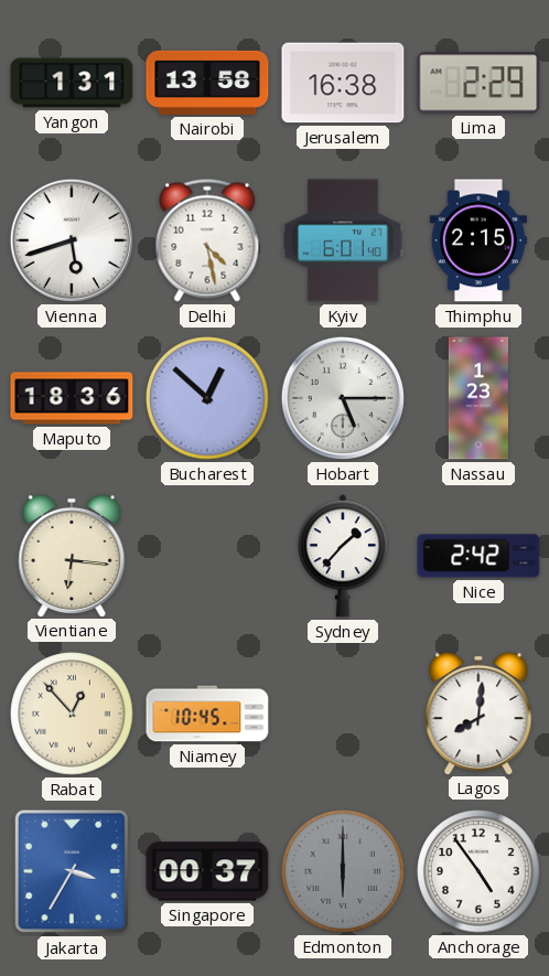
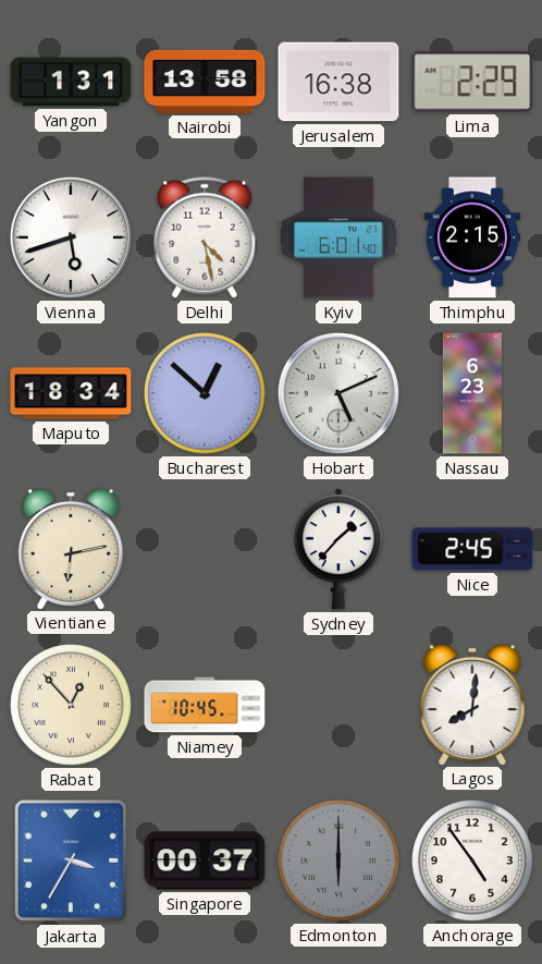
Maputo: 18:36 -> 18:34
Hobart: 5:15 -> 5:11
Nassau: 1:23 -> 6:23
Vientiane: 6:16 -> 6:13
Nice: 2:42 -> 2:45
